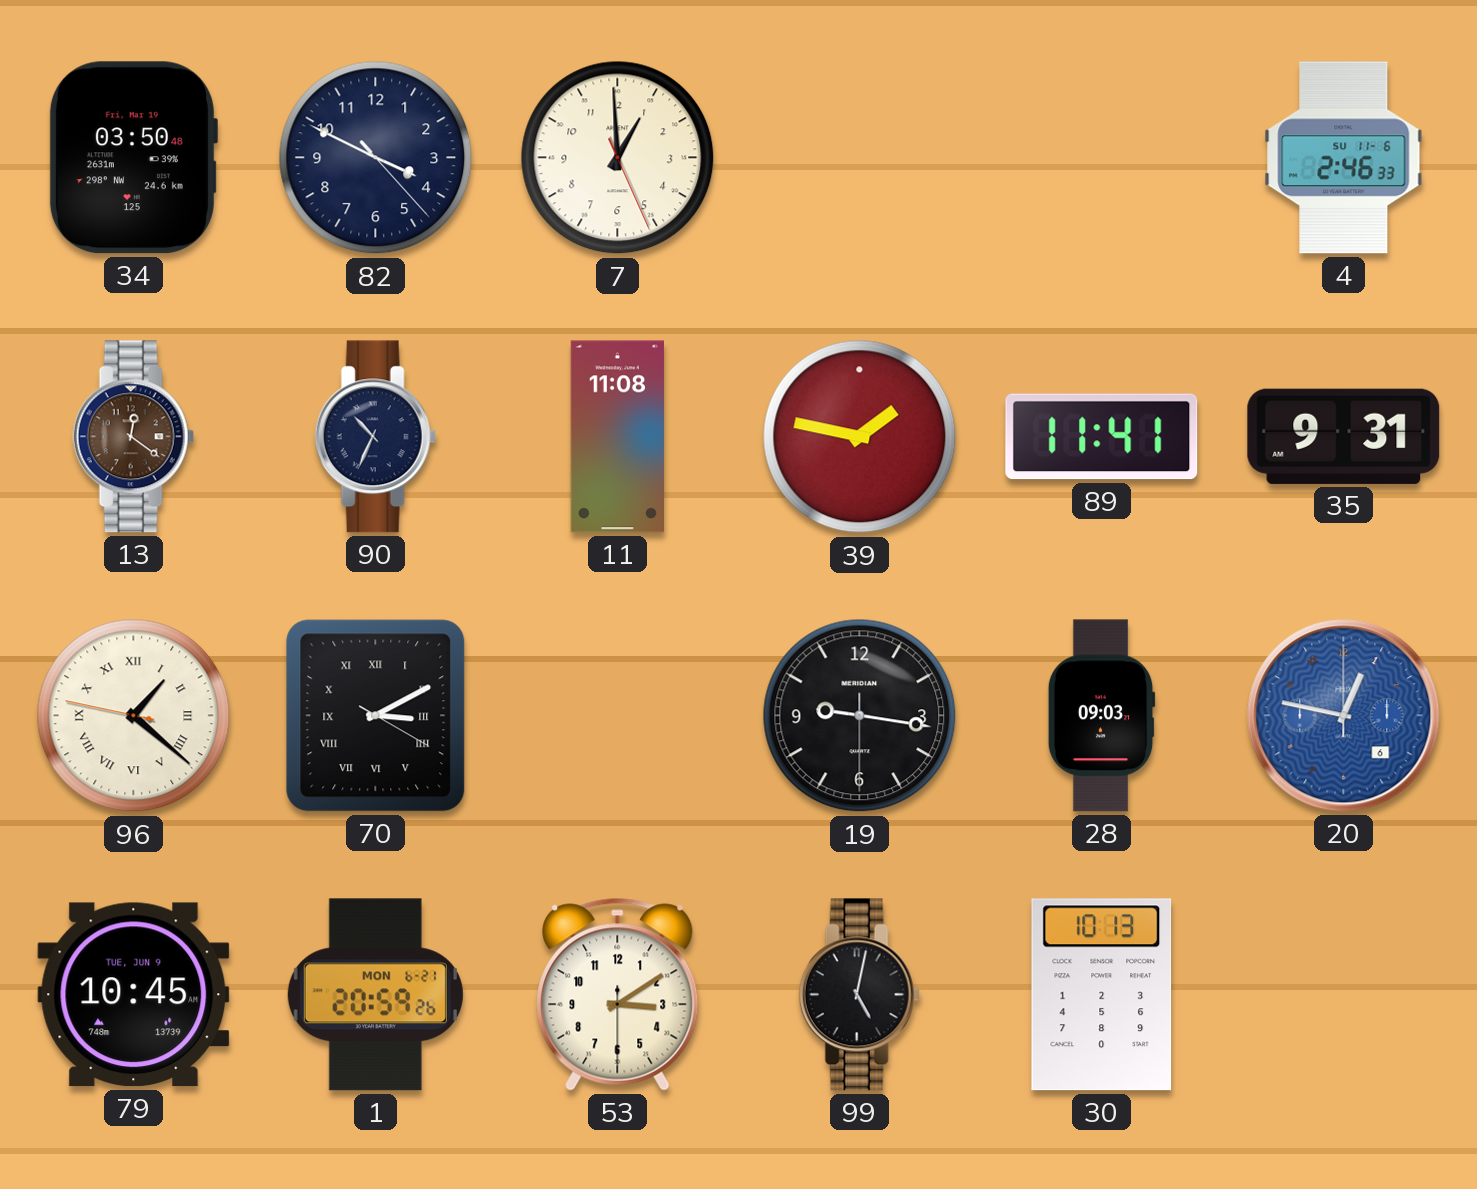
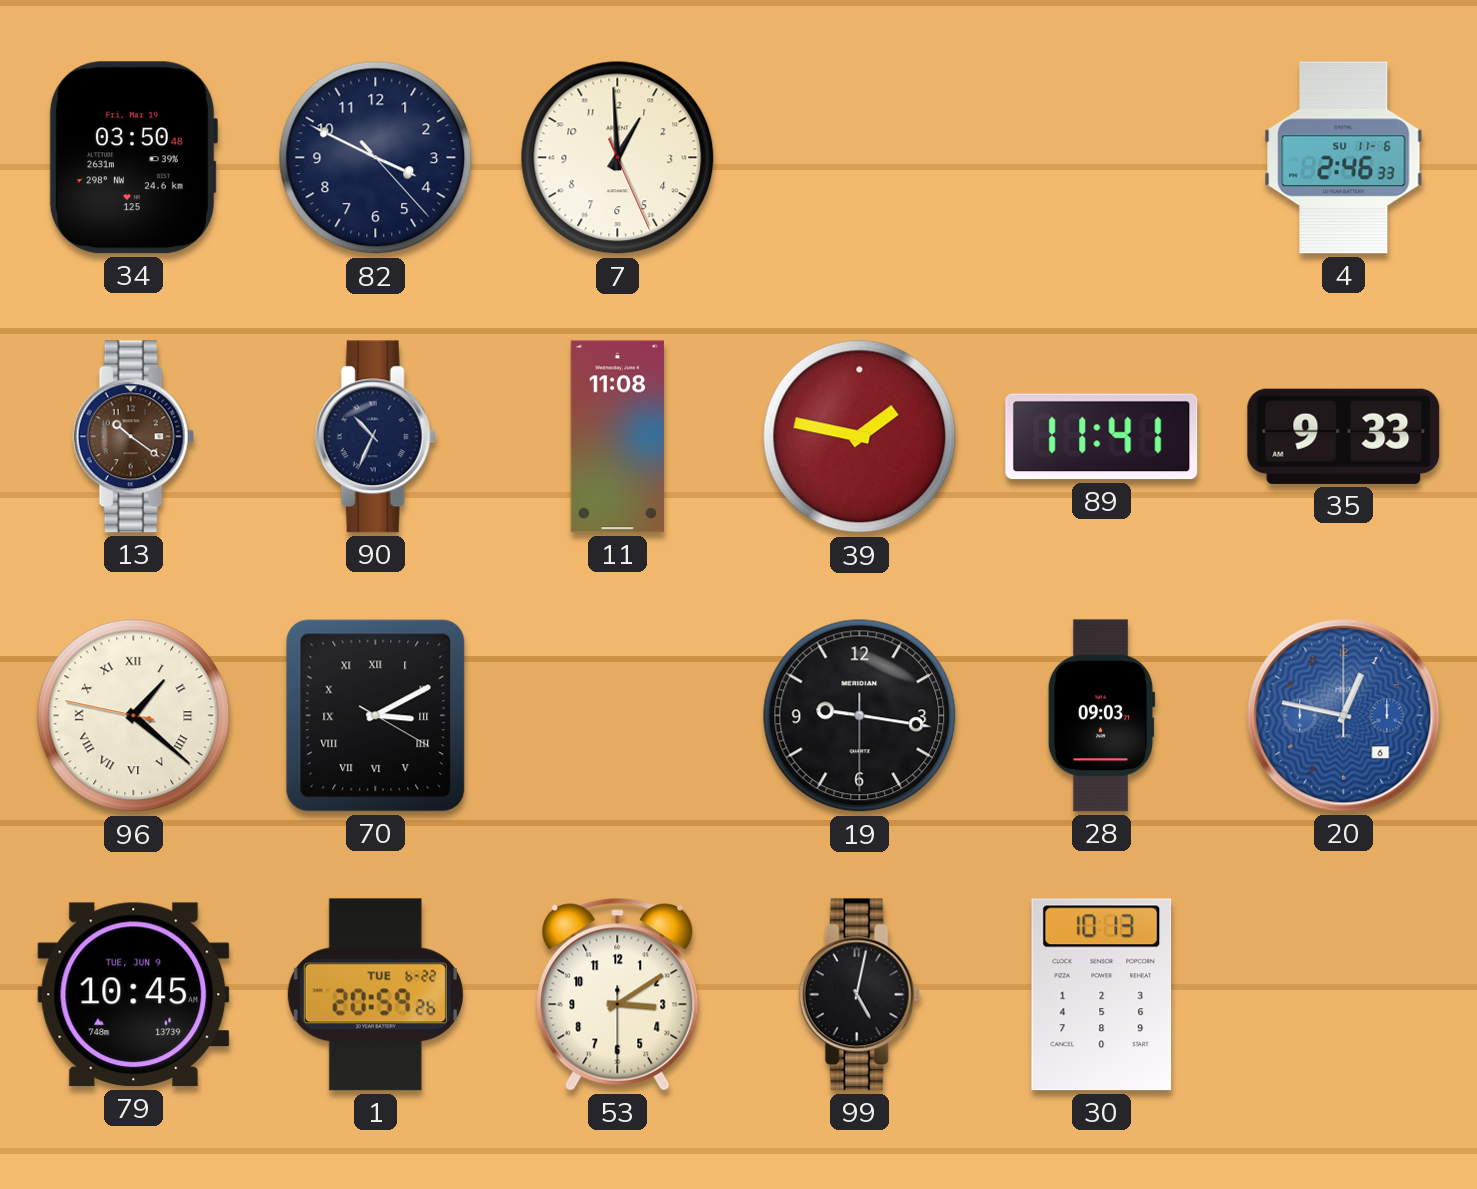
13: 12:21 -> 10:21
35: 9:31 -> 9:33
1 date: MON 6-21 -> TUE 6-22
